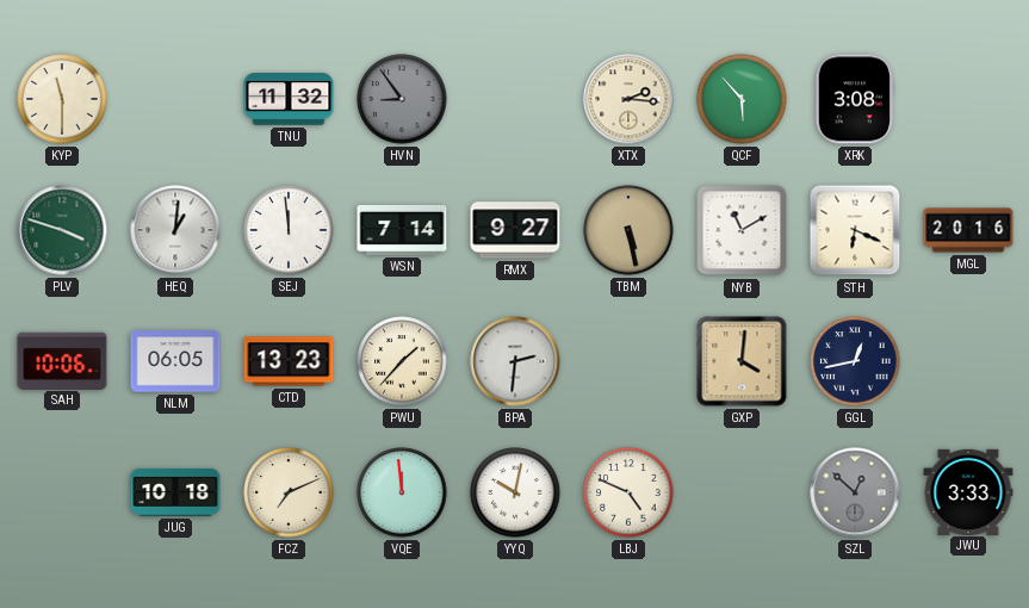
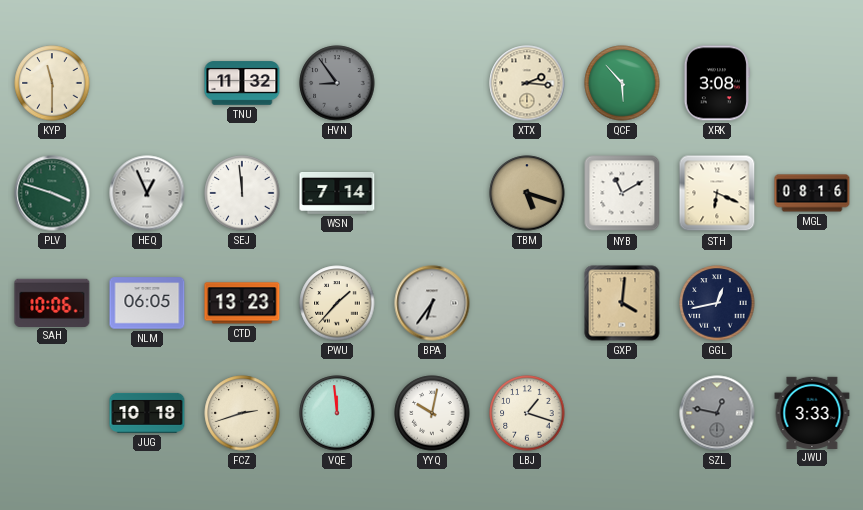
HEQ: 1:01 -> 12:56
RMX: 9:27 -> none
TBM: 5:28 -> 5:18
MGL: 20:16 -> 08:16
BPA: 2:31 -> 6:36
FCZ: 7:11 -> 2:42
LBJ: 4:49 -> 1:18
SZL: 12:52 -> 12:47
